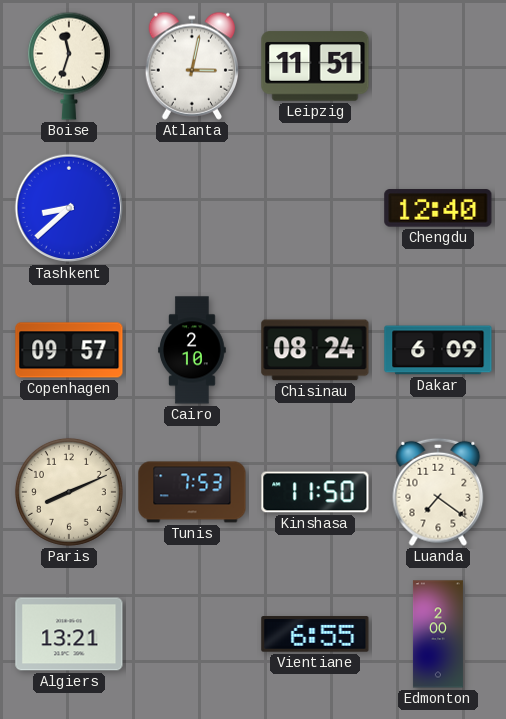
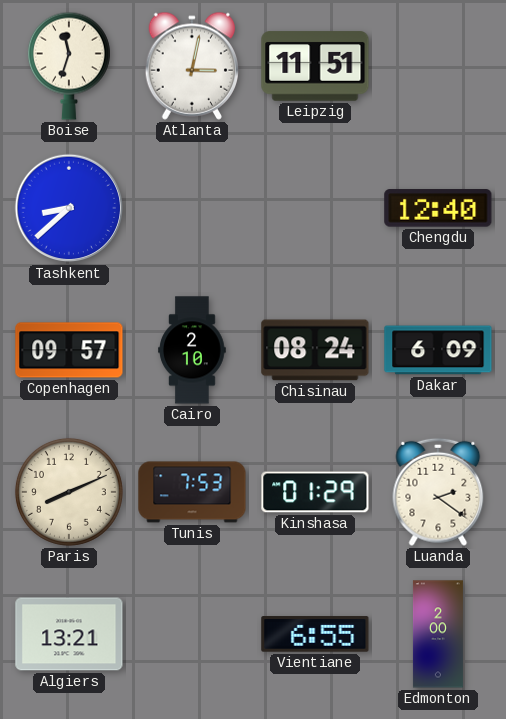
Kinshasa: 11:50 -> 01:29
Luanda: 7:21 -> 2:21
